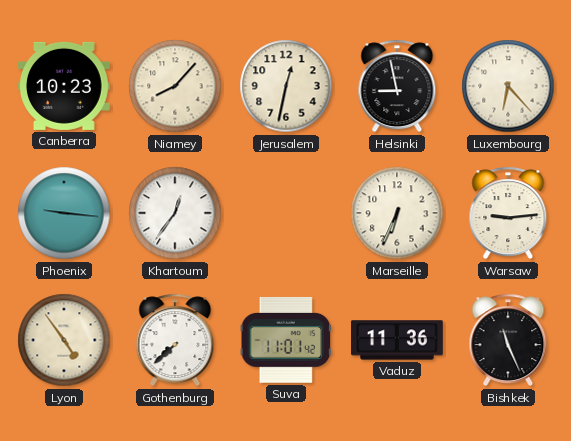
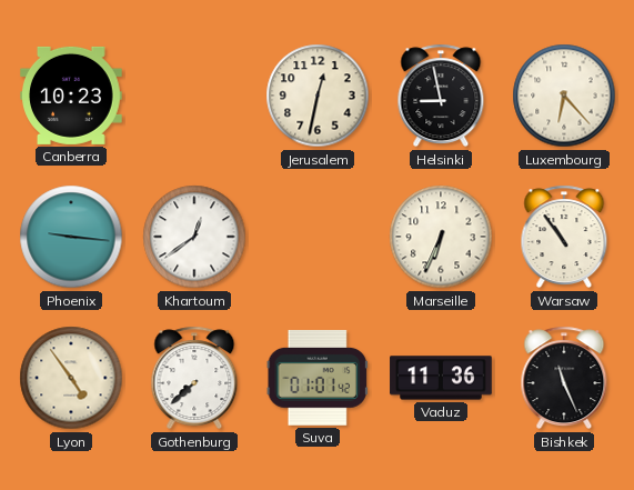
Niamey: 8:07 -> none
Khartoum: 12:36 -> 12:39
Warsaw: 9:14 -> 10:54
Suva: 11:01 -> 01:01
